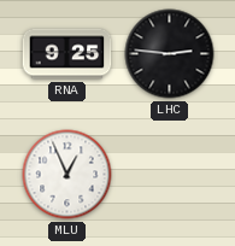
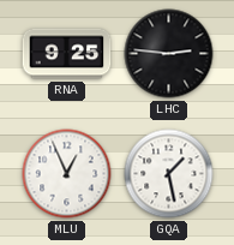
GQA: none -> 1:28
